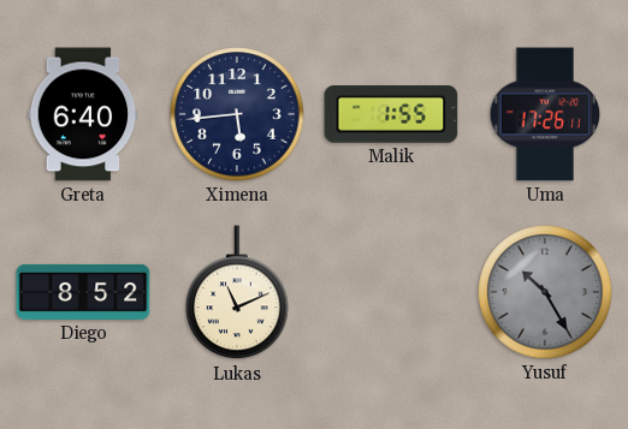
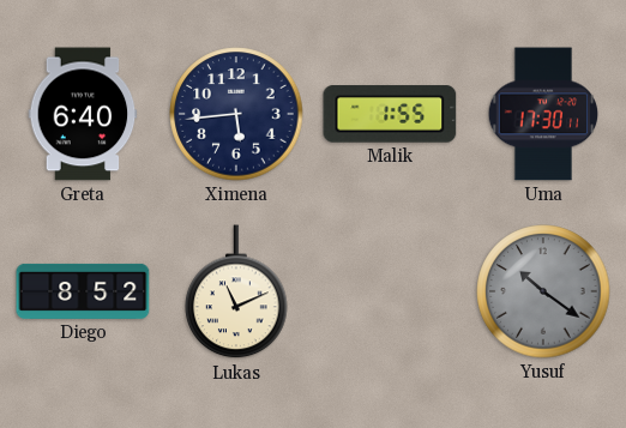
Uma: 17:26 -> 17:30
Yusuf: 10:25 -> 10:21
